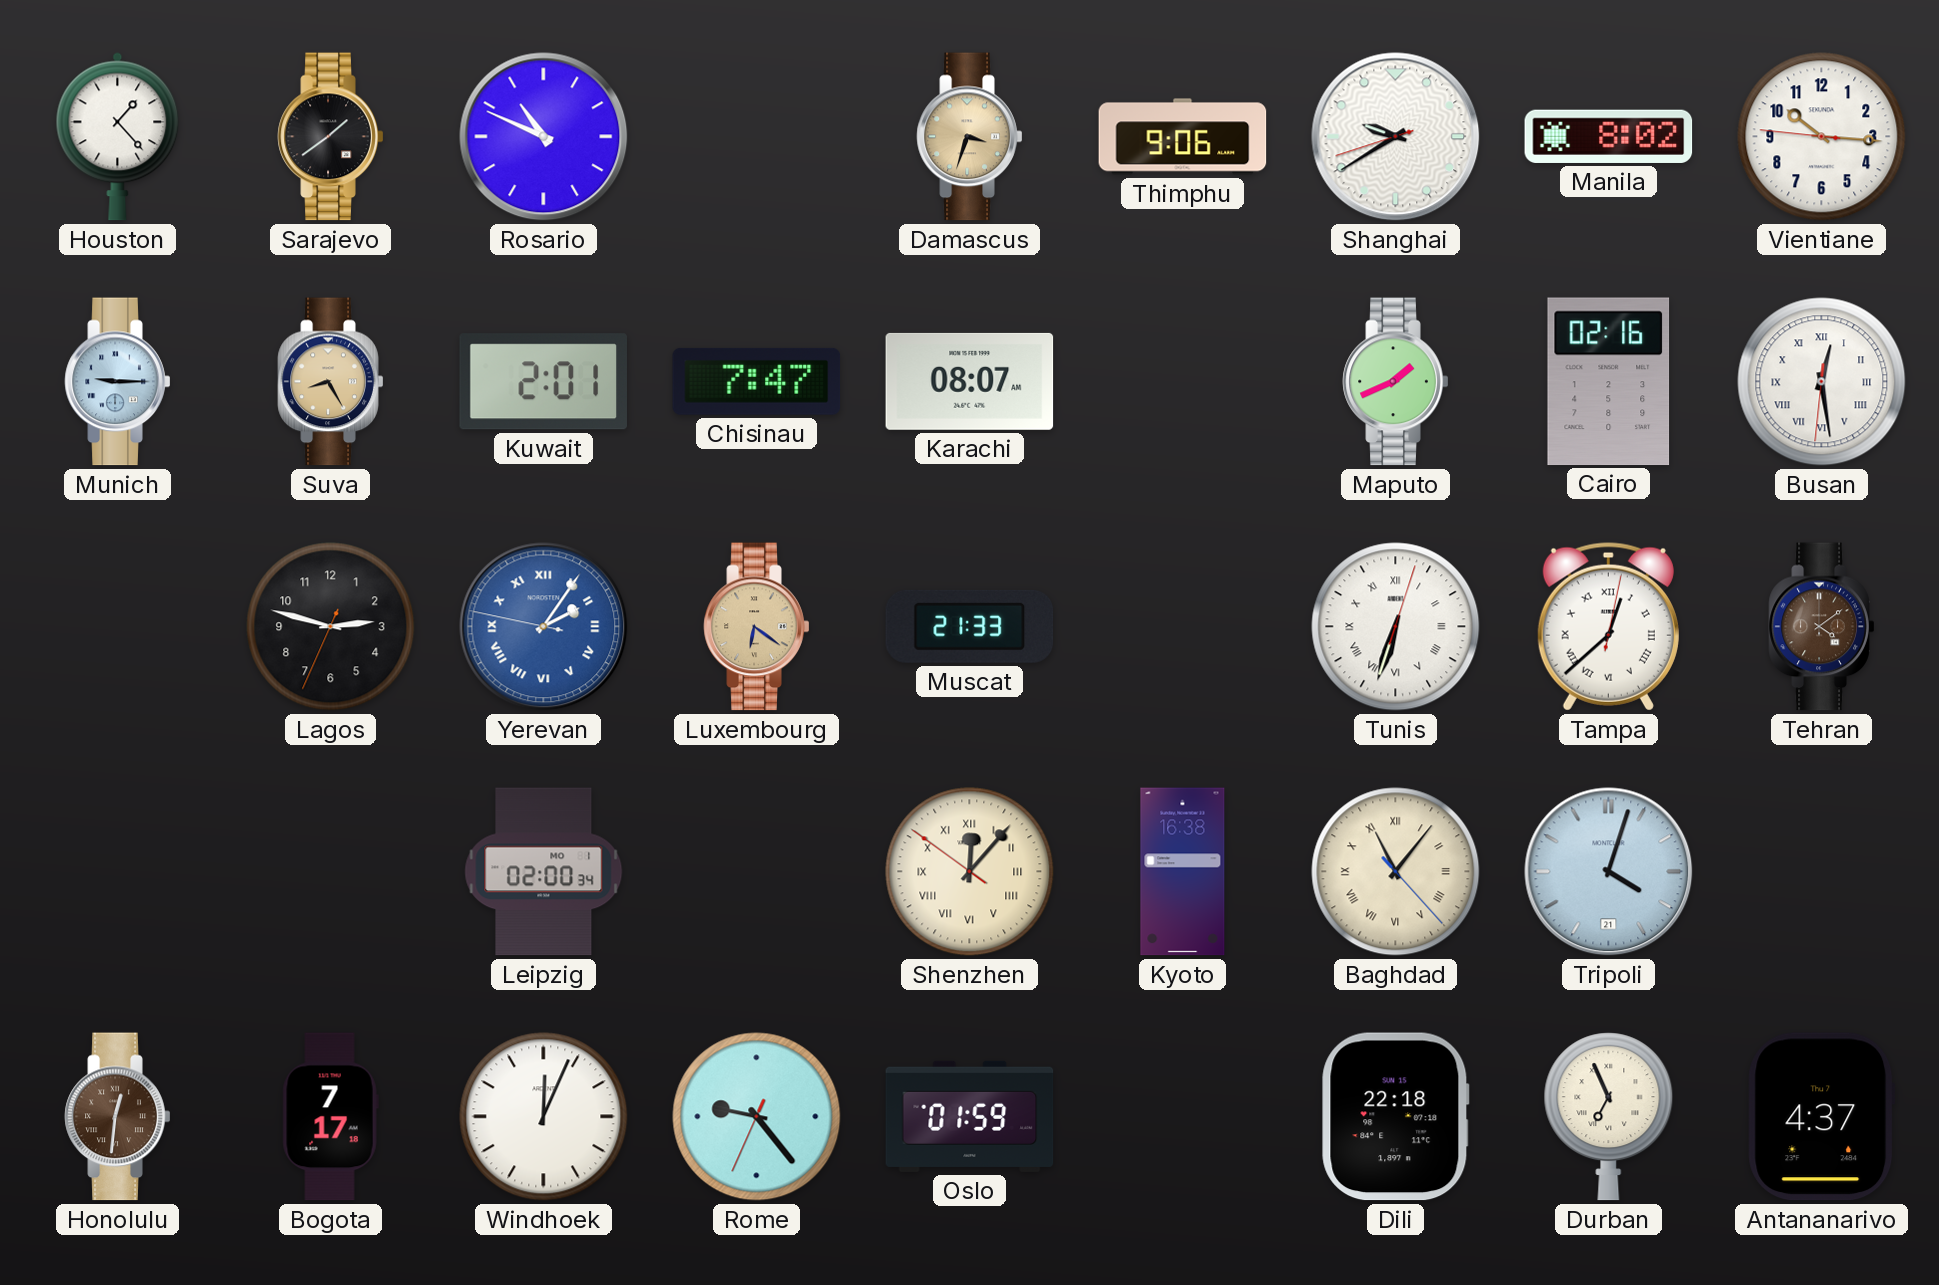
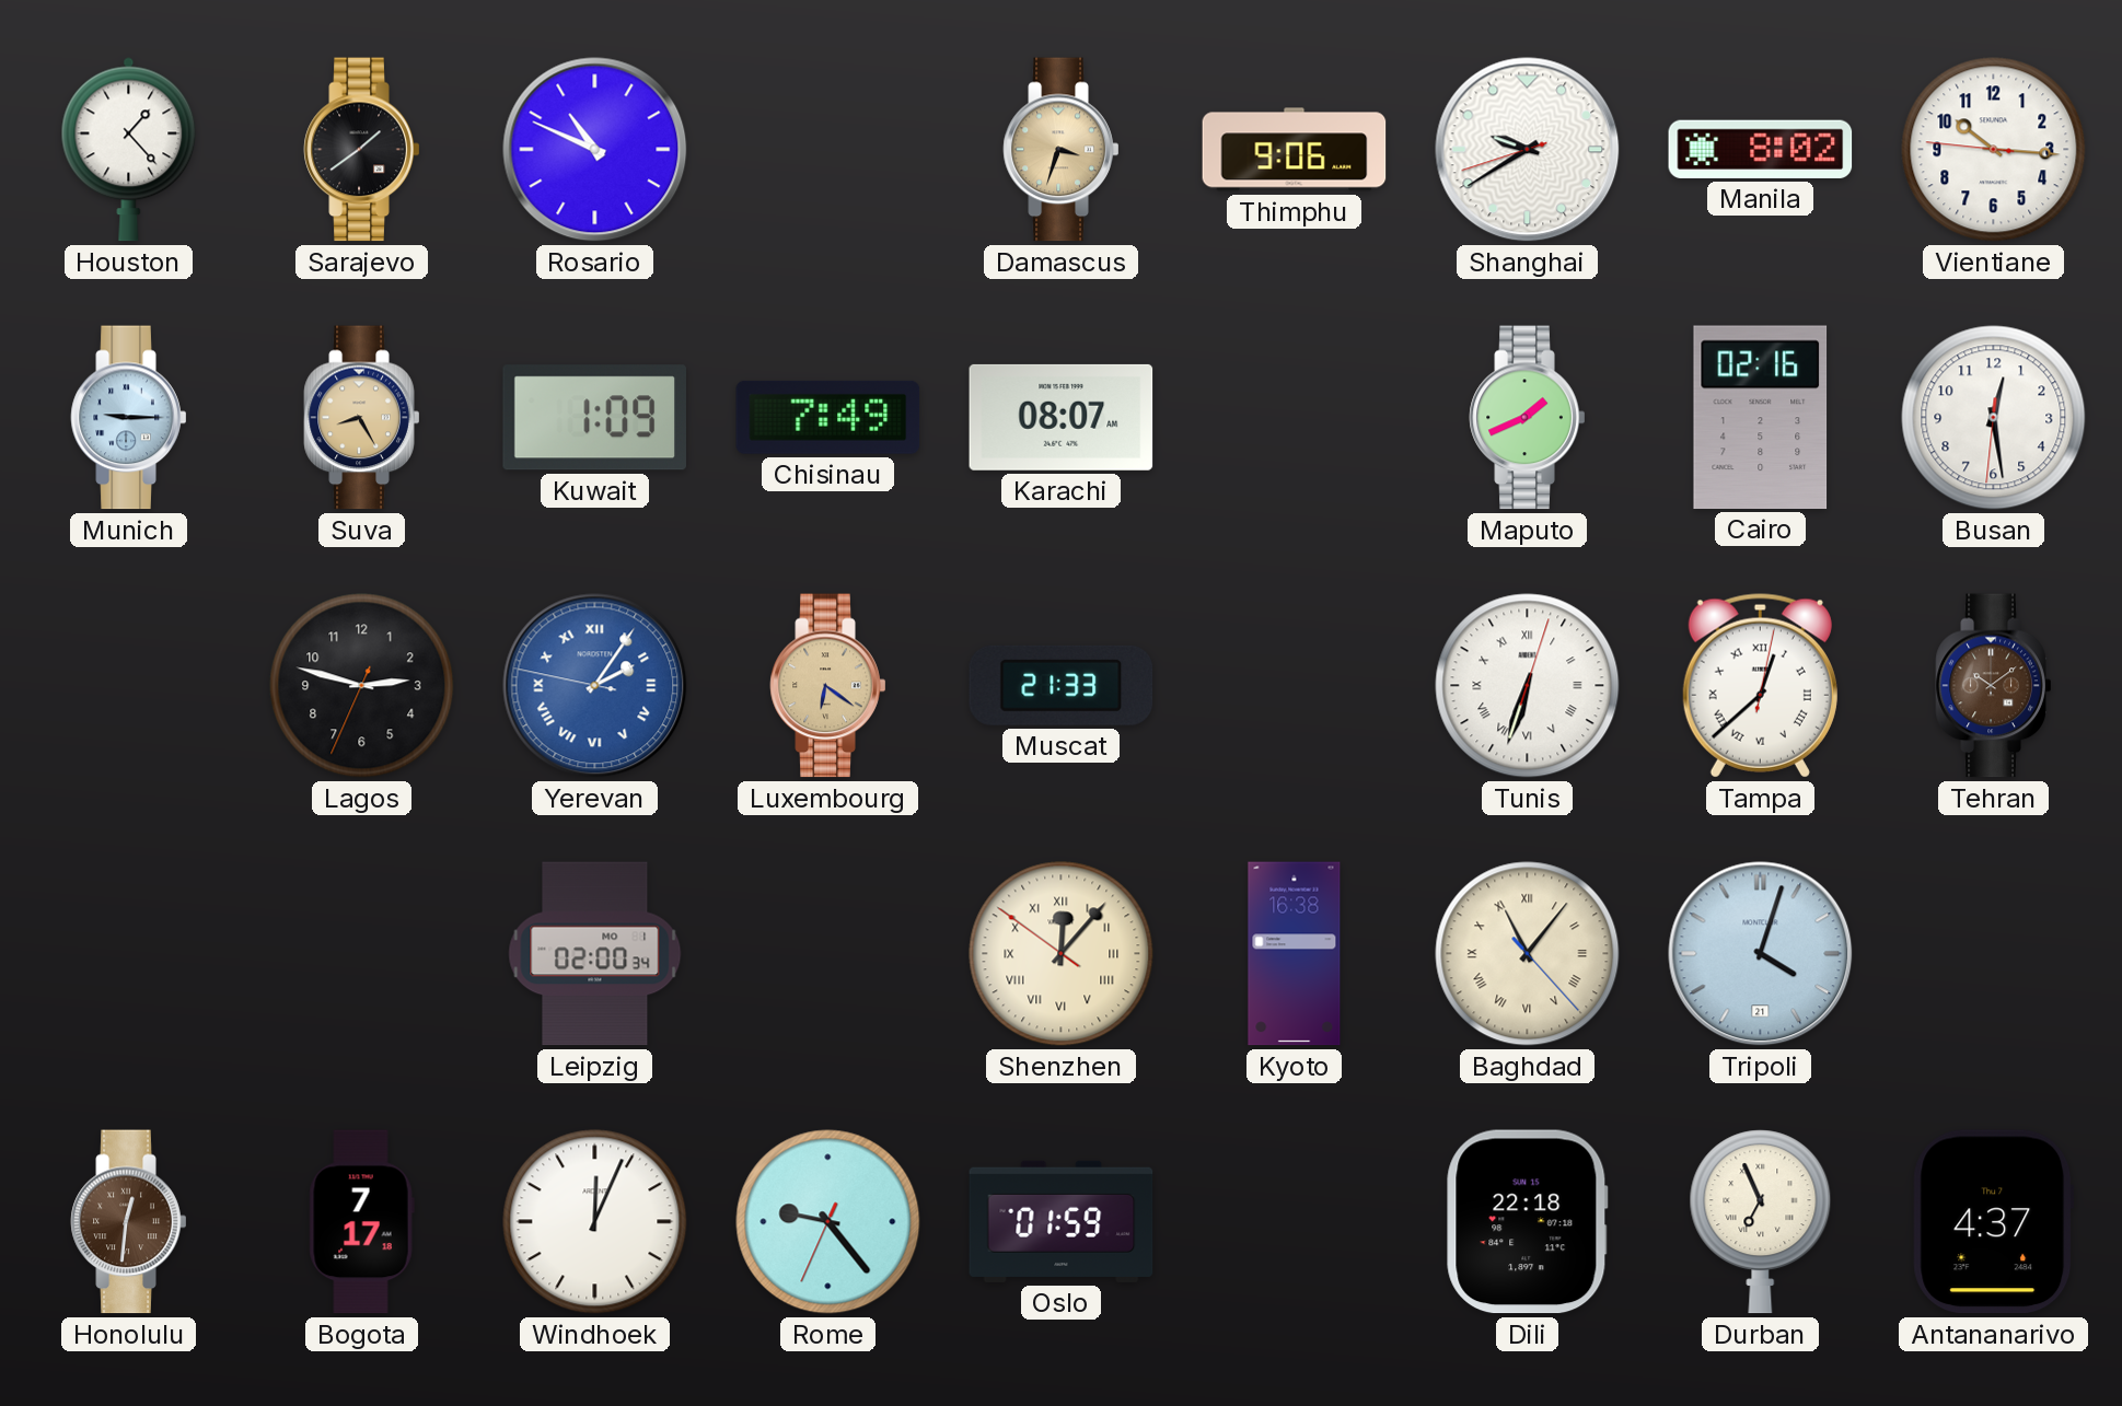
Kuwait: 2:01 -> 1:09
Chisinau: 7:47 -> 7:49
Busan numerals: Roman -> Arabic
Tehran: 4:09 -> 10:09
